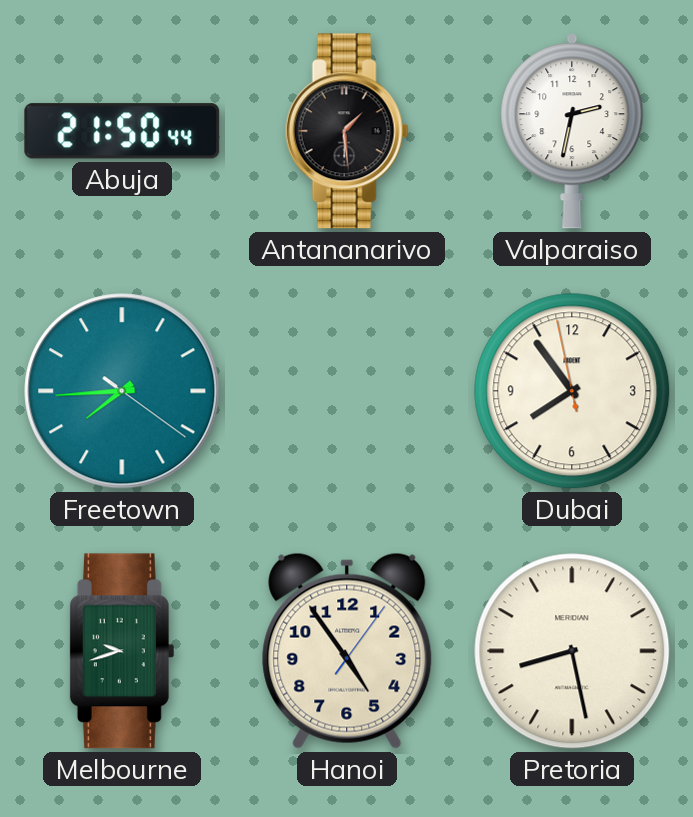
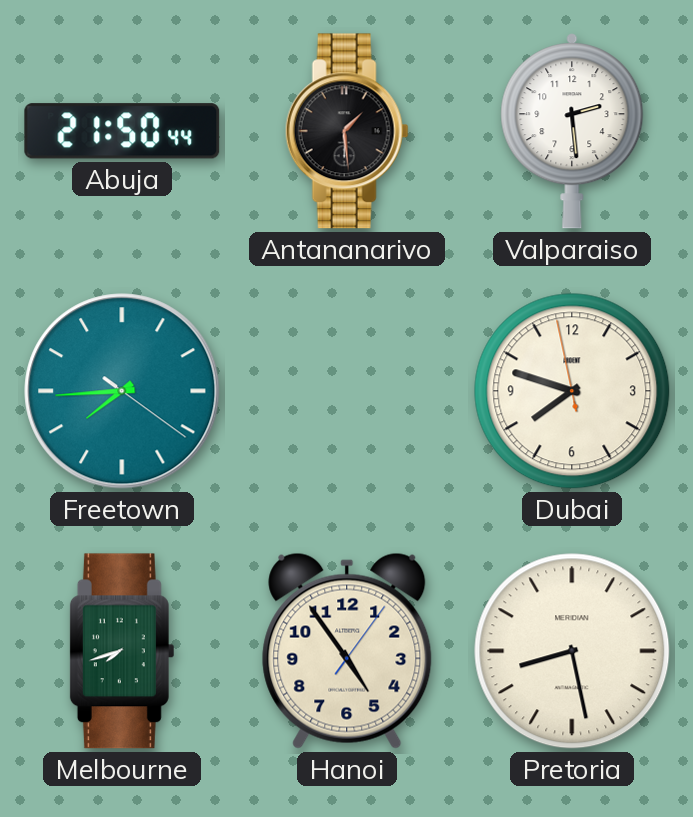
Valparaiso: 2:32 -> 2:29
Dubai: 7:53 -> 7:47
Melbourne: 9:42 -> 7:42
